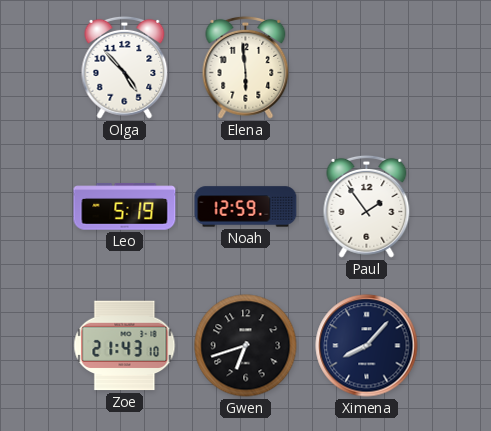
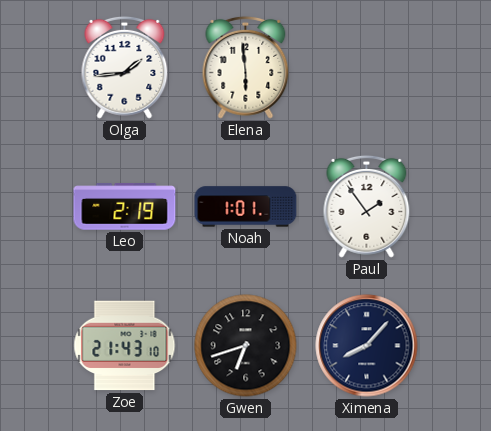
Olga: 4:53 -> 1:44
Leo: 5:19 -> 2:19
Noah: 12:59 -> 1:01
